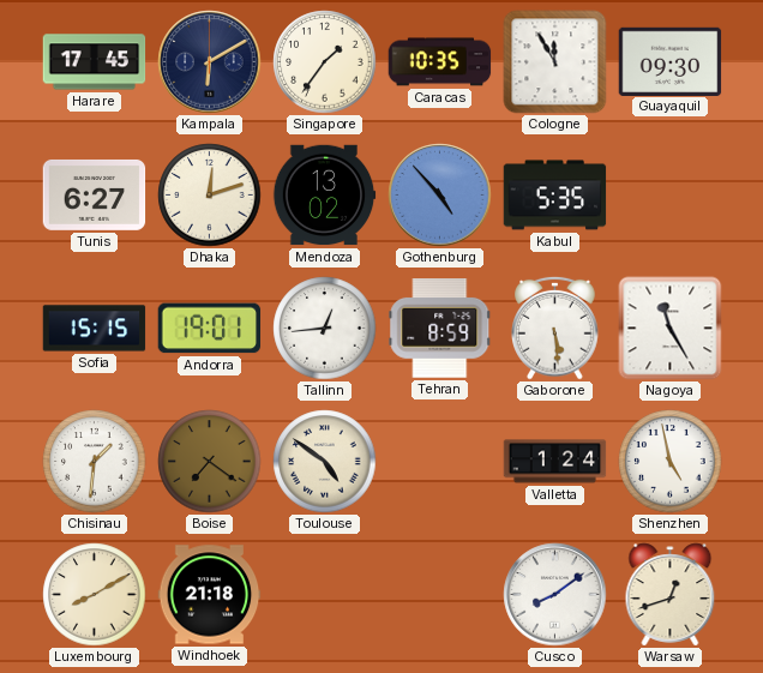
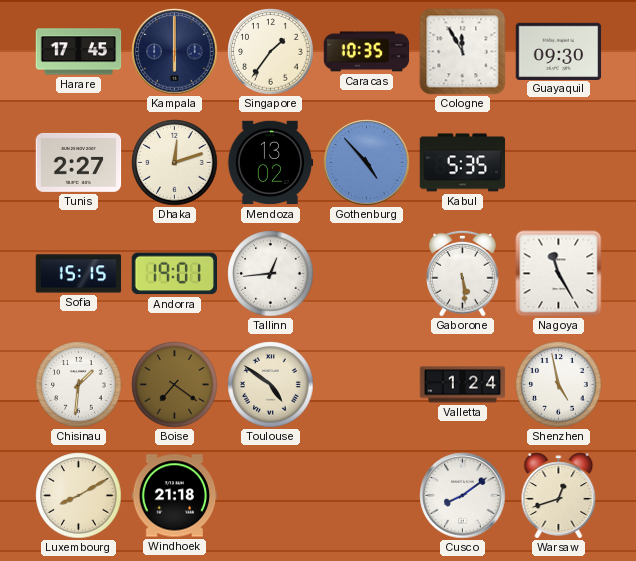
Kampala: 6:10 -> 6:00
Tunis: 6:27 -> 2:27
Tehran: 8:59 -> none
